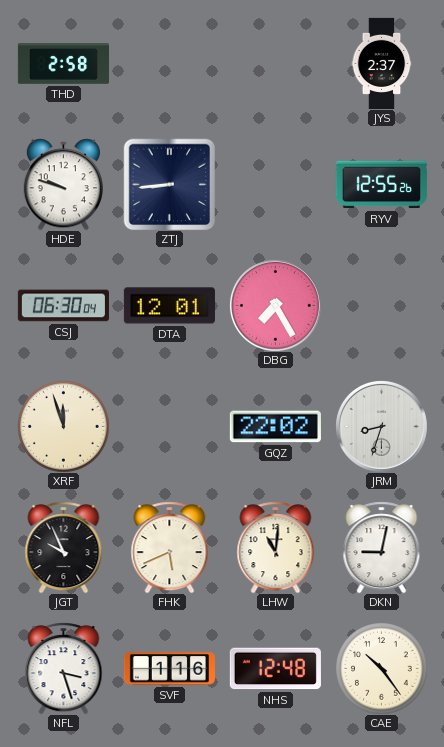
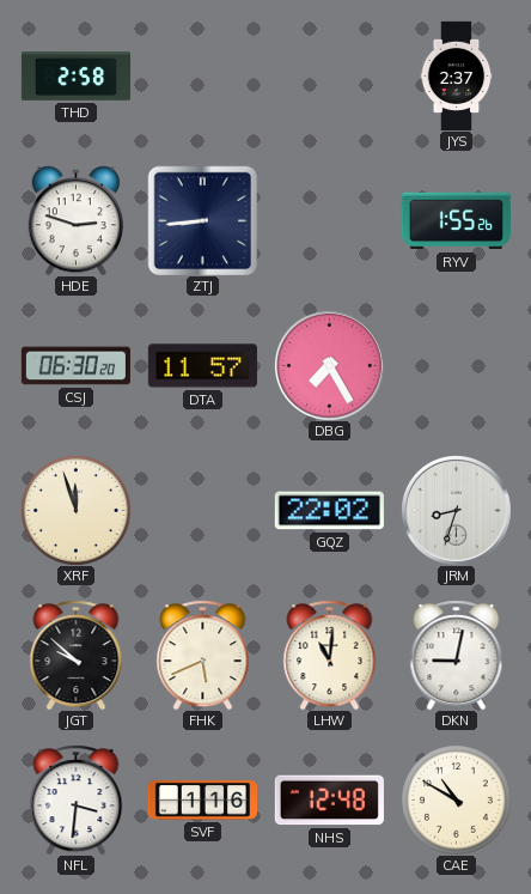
HDE: 9:48 -> 2:48
RYV: 12:55 -> 1:55
CSJ: 06:30:04 -> 06:30:20
DTA: 12:01 -> 11:57
JGT: 9:56 -> 9:52
NFL: 3:27 -> 3:31
CAE: 10:24 -> 10:50
